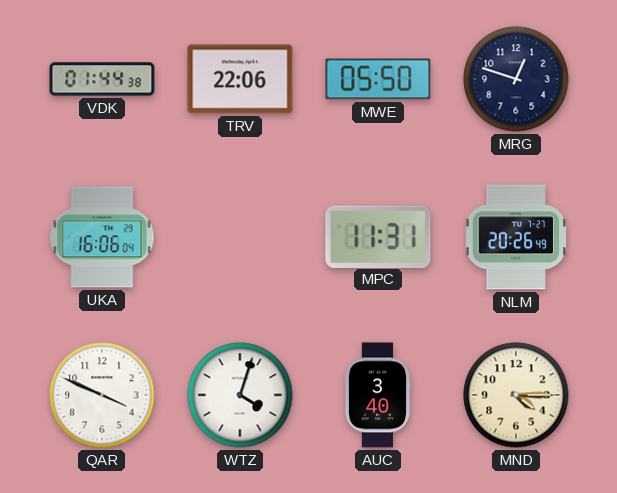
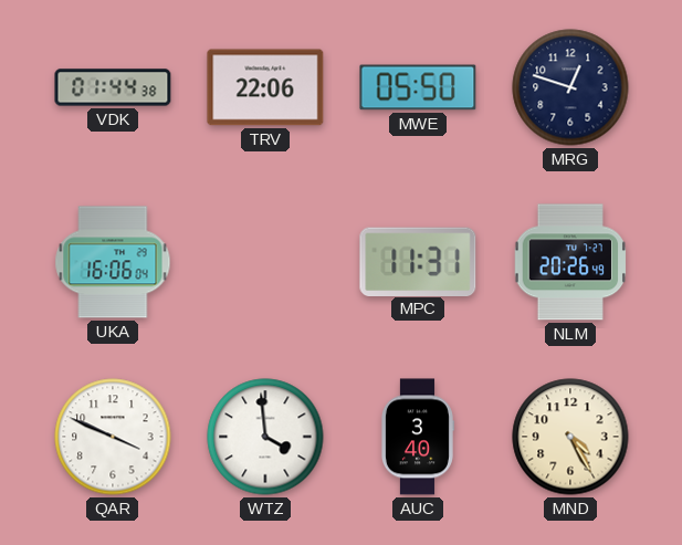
WTZ: 4:03 -> 3:59
MND: 4:15 -> 4:25
